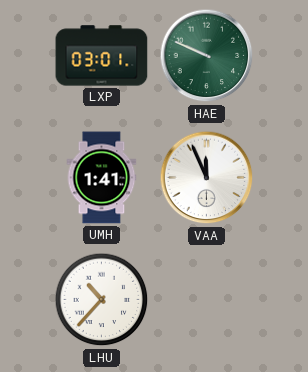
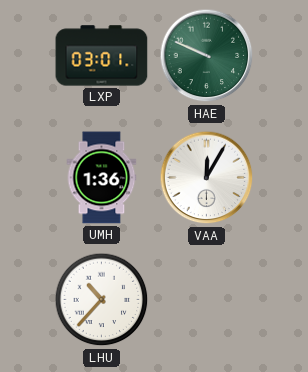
UMH: 1:41 -> 1:36
VAA: 11:56 -> 12:05
